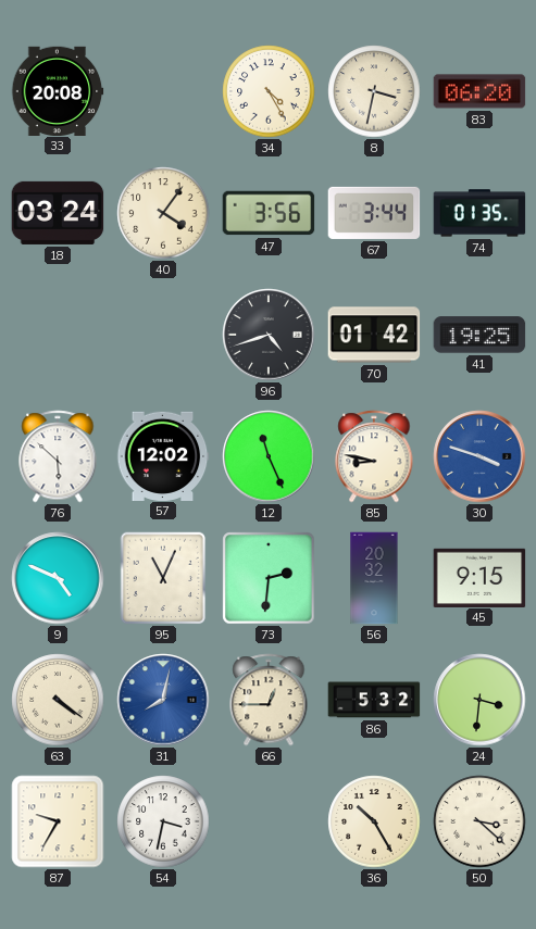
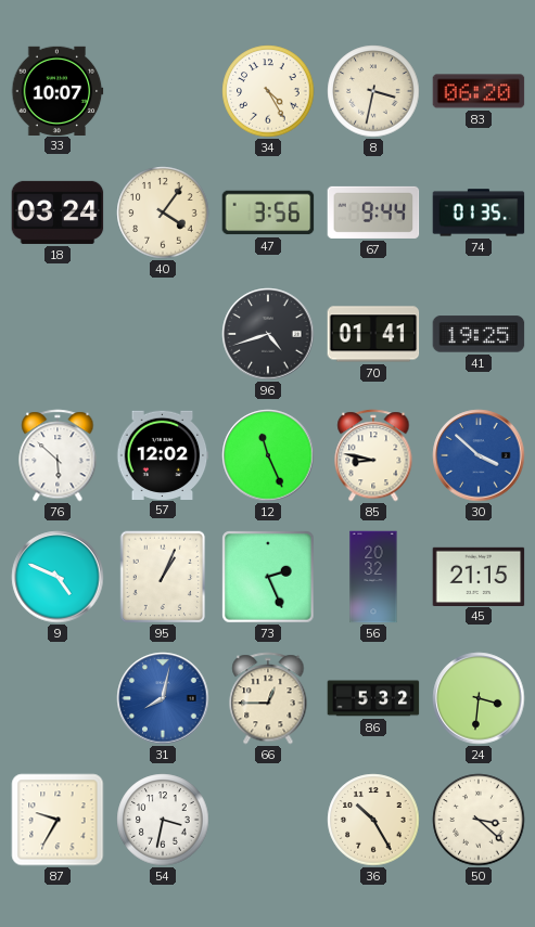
33: 20:08 -> 10:07
67: 3:44 -> 9:44
70: 01:42 -> 01:41
30: 3:48 -> 3:52
95: 11:04 -> 1:04
73: 2:31 -> 2:26
45: 9:15 -> 21:15
63: 4:21 -> none
